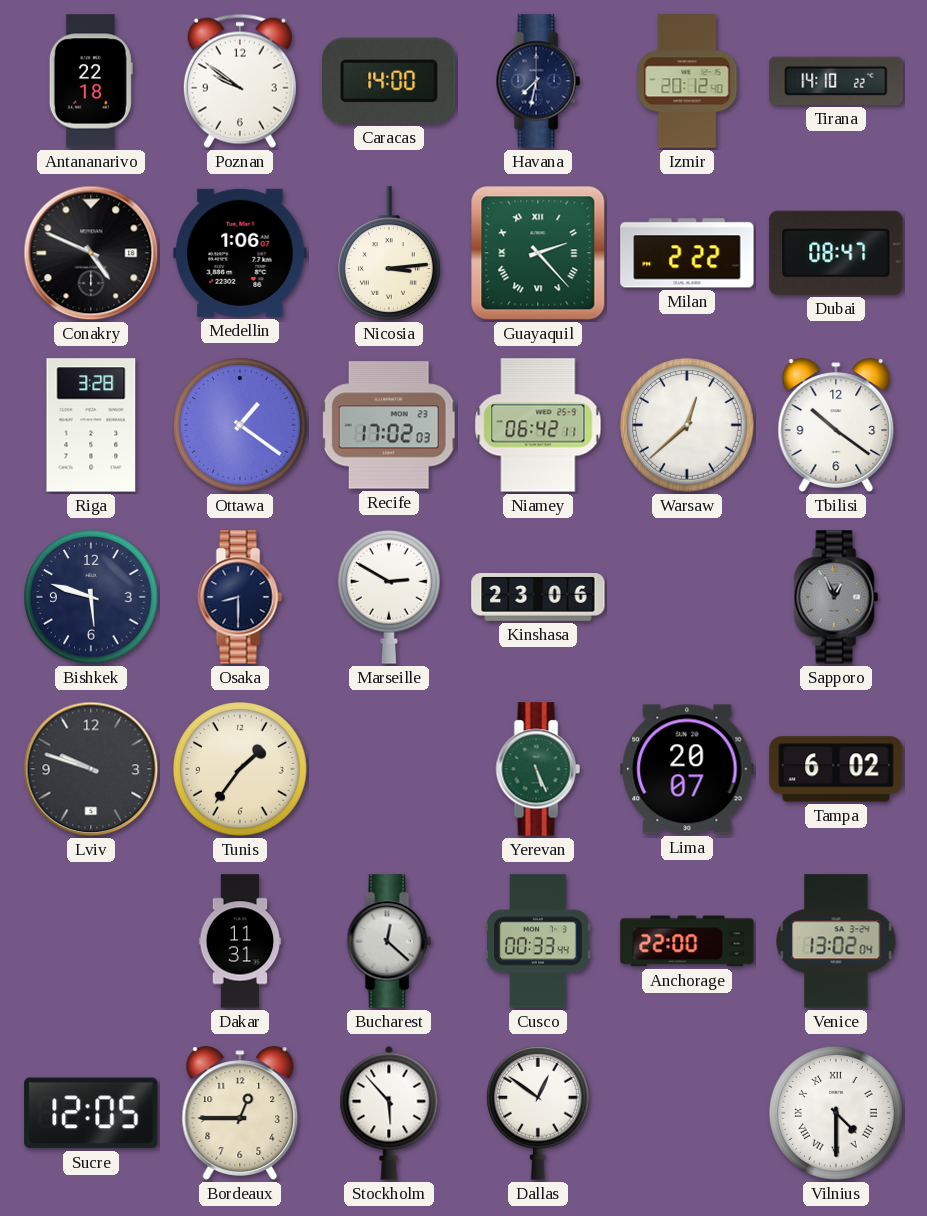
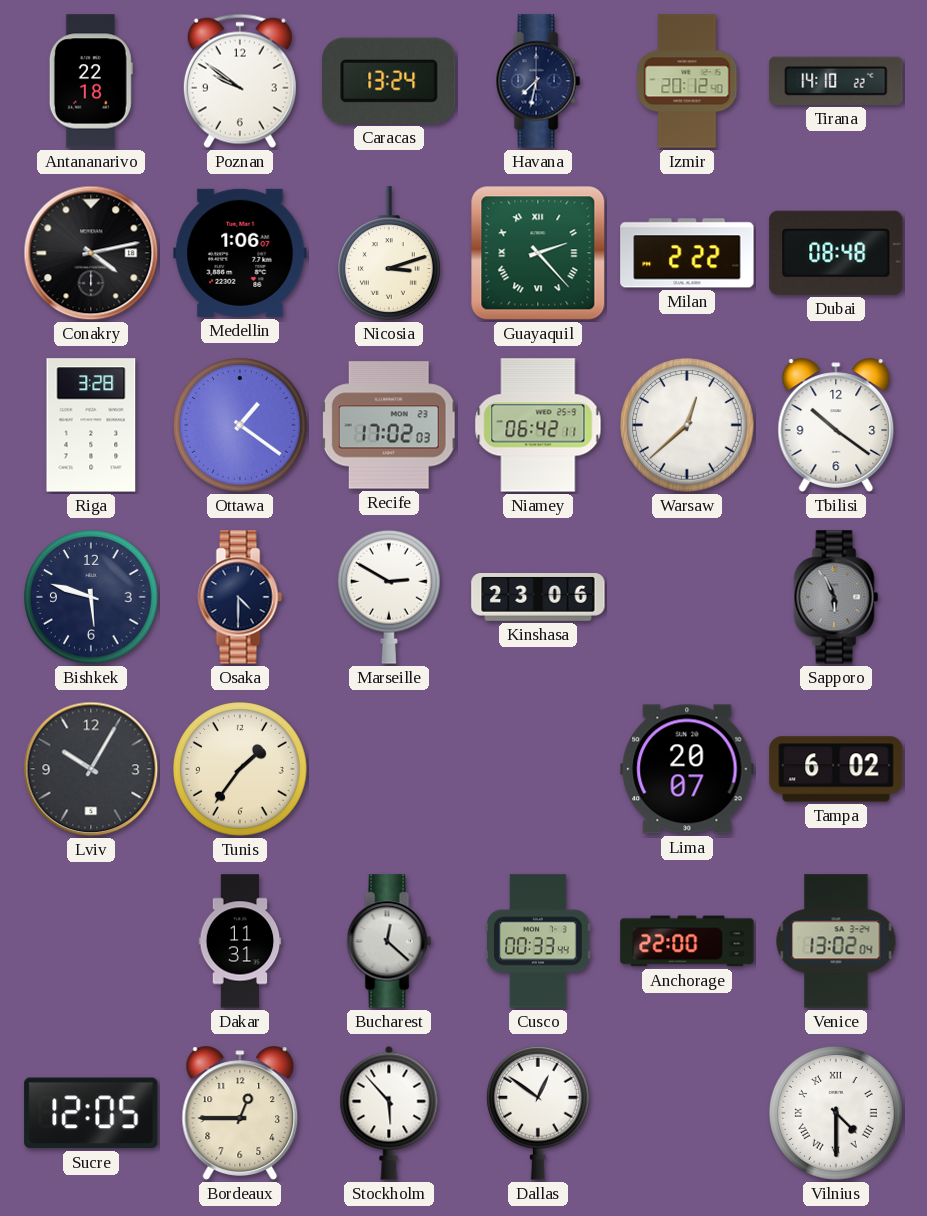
Caracas: 14:00 -> 13:24
Conakry: 4:49 -> 4:13
Nicosia: 3:14 -> 3:12
Dubai: 08:47 -> 08:48
Osaka: 8:30 -> 4:30
Sapporo: 12:56 -> 5:56
Lviv: 9:48 -> 10:05
Yerevan: 5:26 -> none
